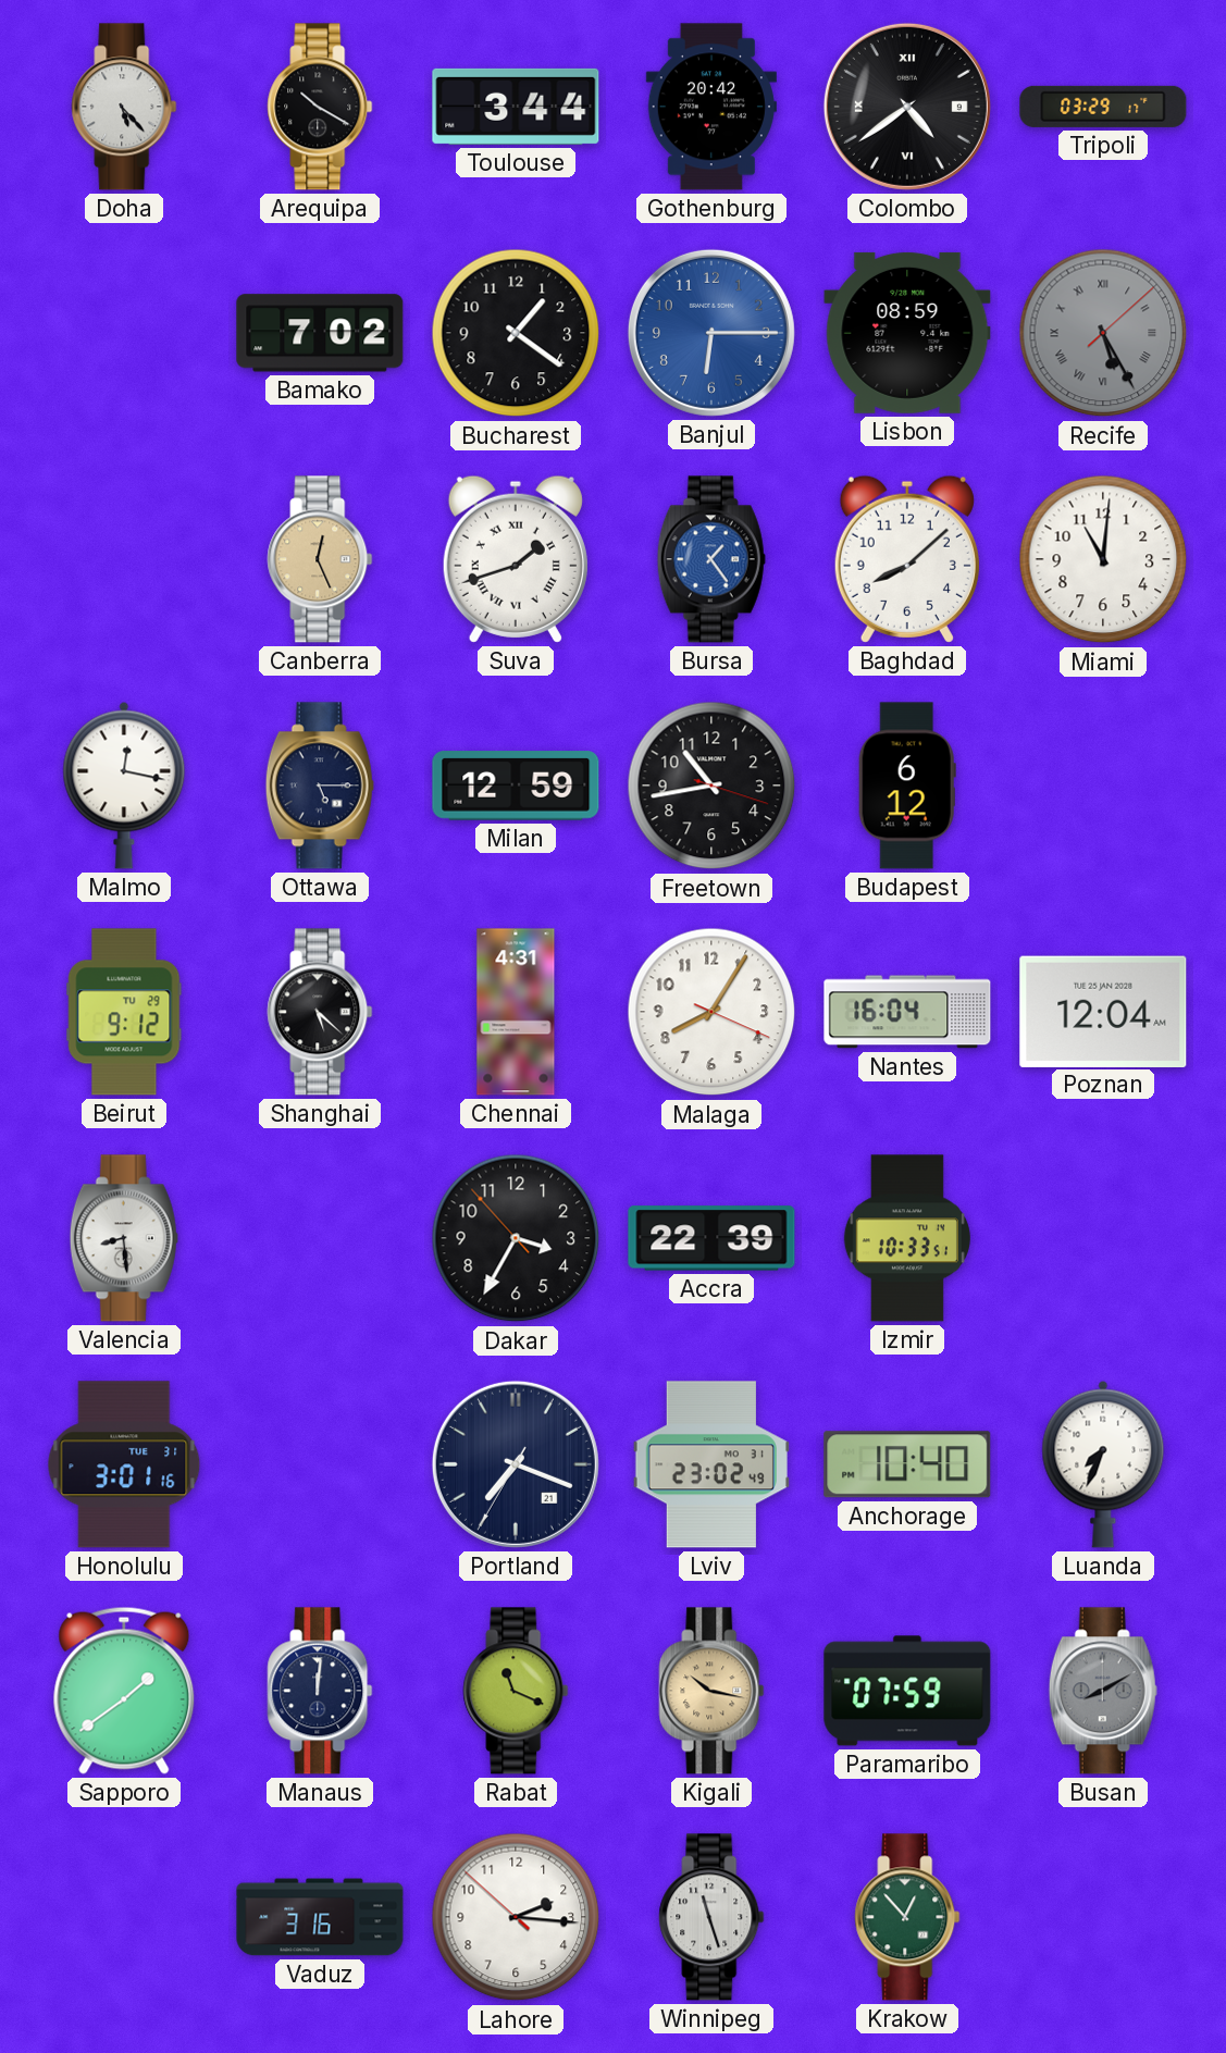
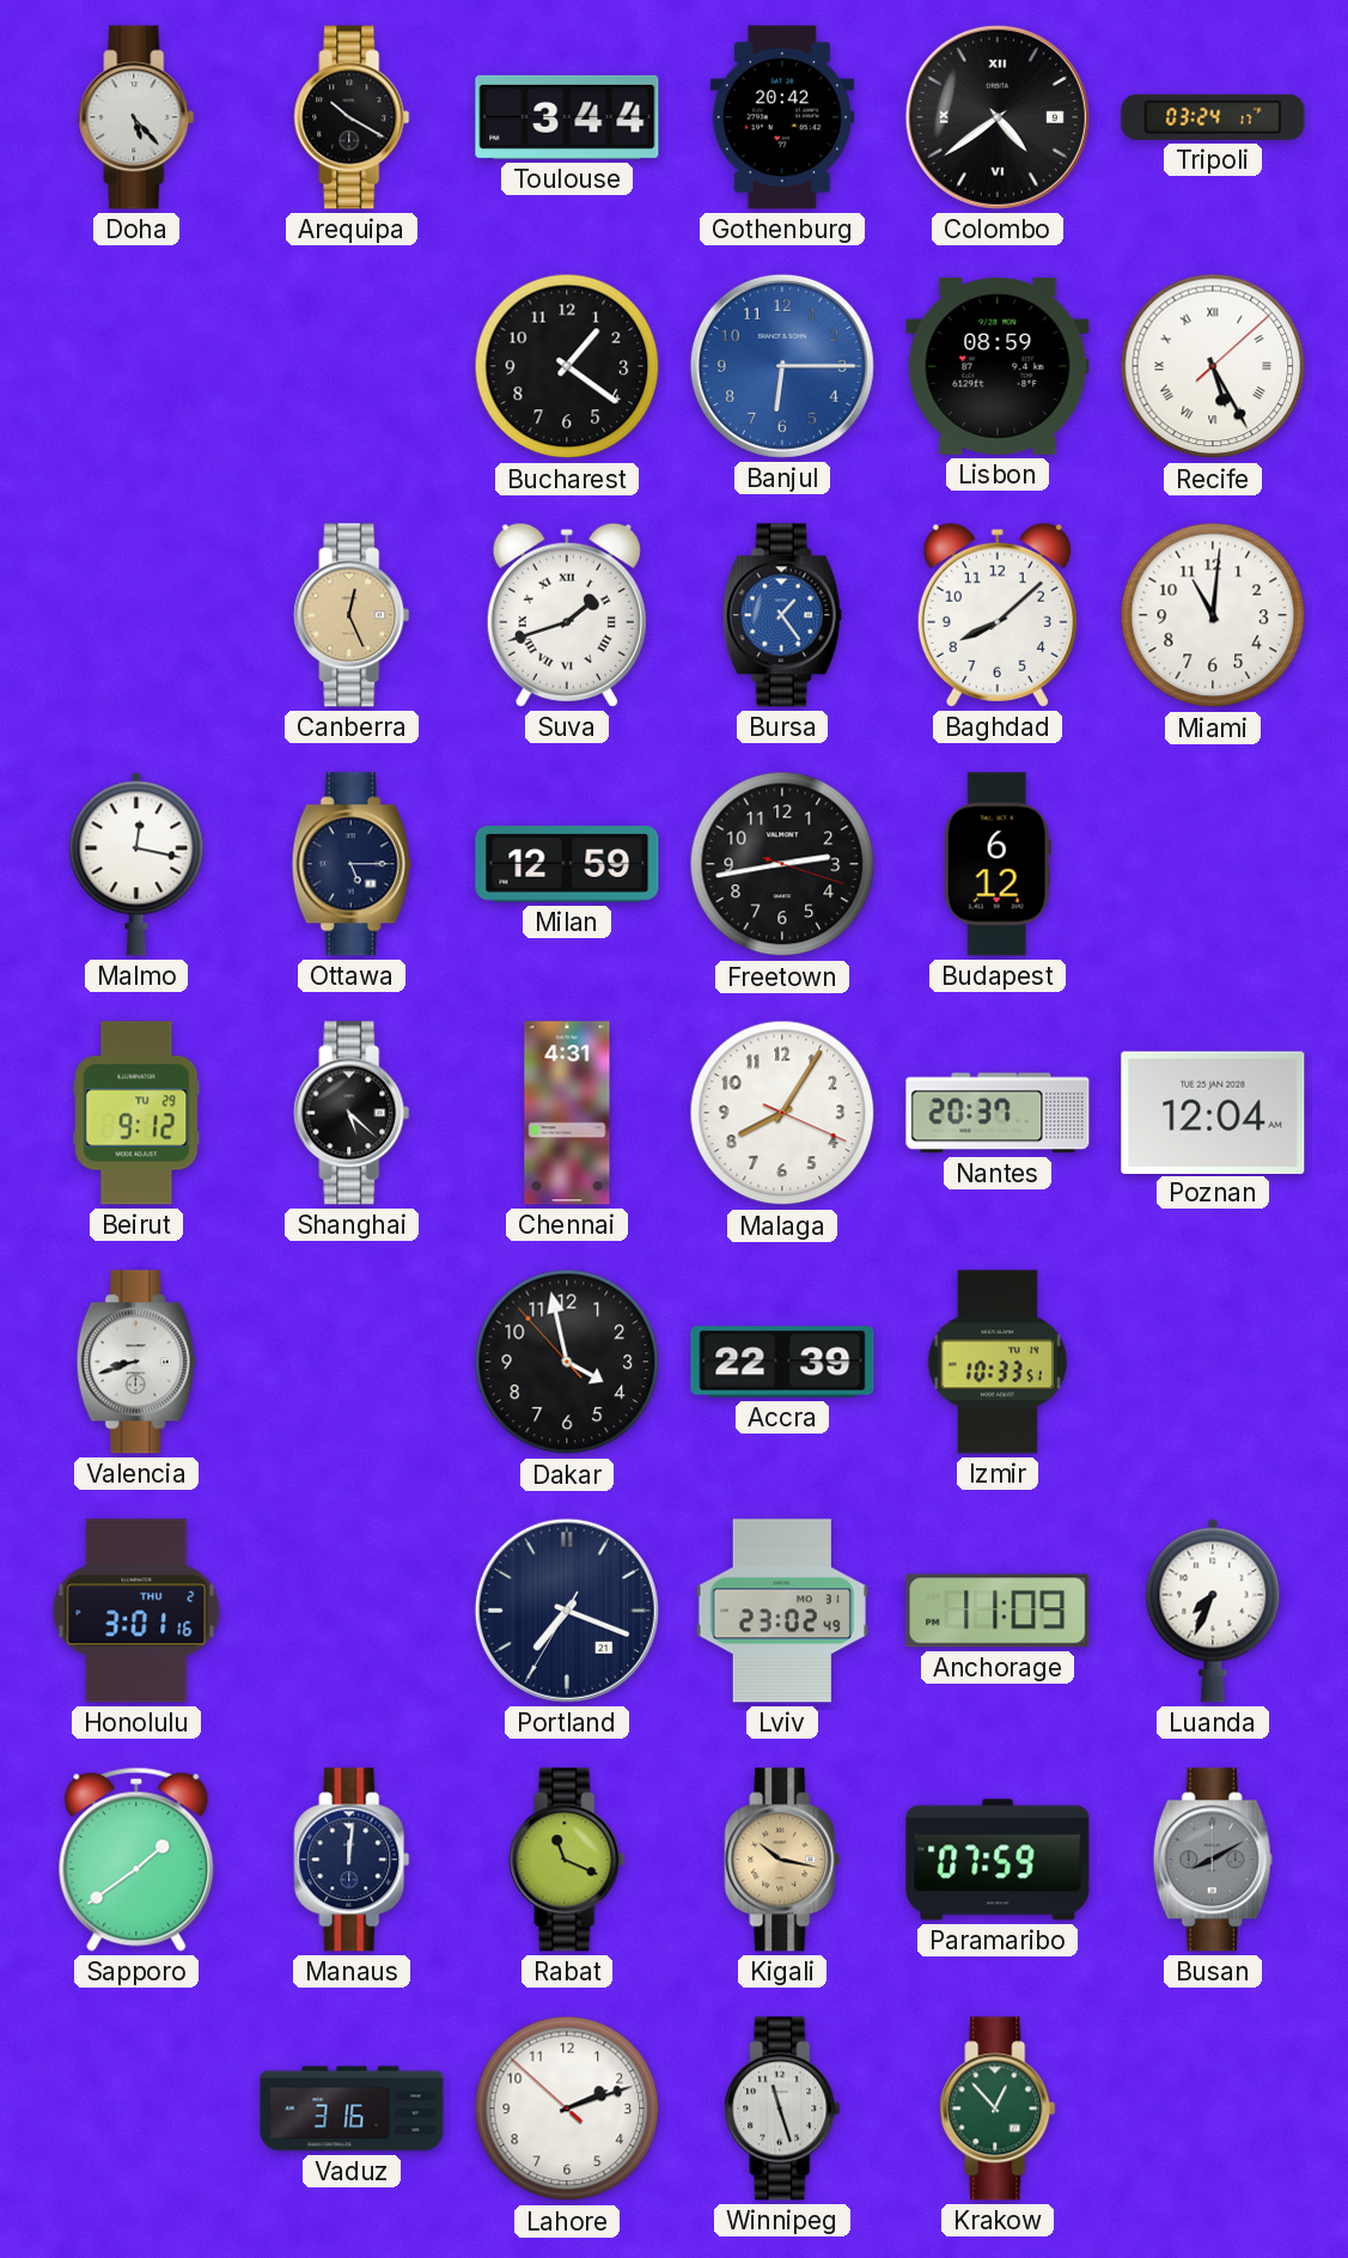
Tripoli: 03:29 -> 03:24
Bamako: 7:02 -> none
Recife dial: grey -> white
Freetown: 10:43 -> 2:43
Nantes: 16:04 -> 20:37
Valencia: 8:29 -> 8:42
Dakar: 3:34 -> 3:57
Honolulu date: TUE 31 -> THU 2
Anchorage: 10:40 -> 11:09
Lahore: 2:15 -> 2:11
